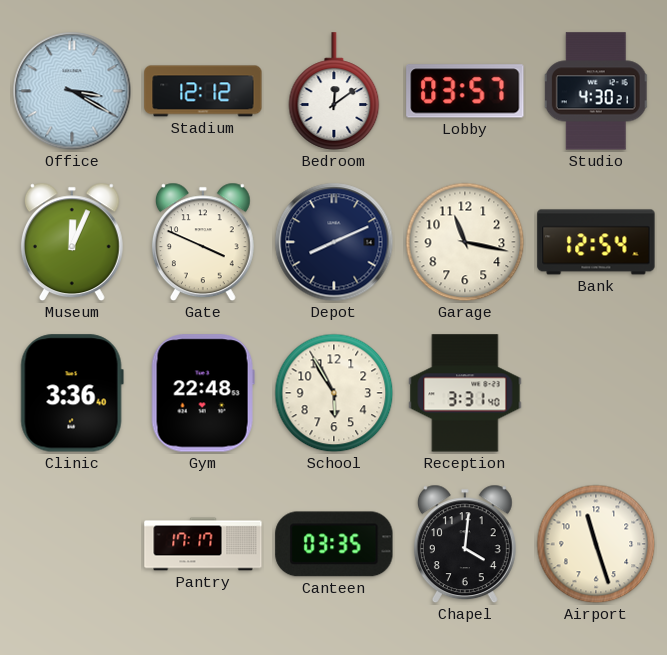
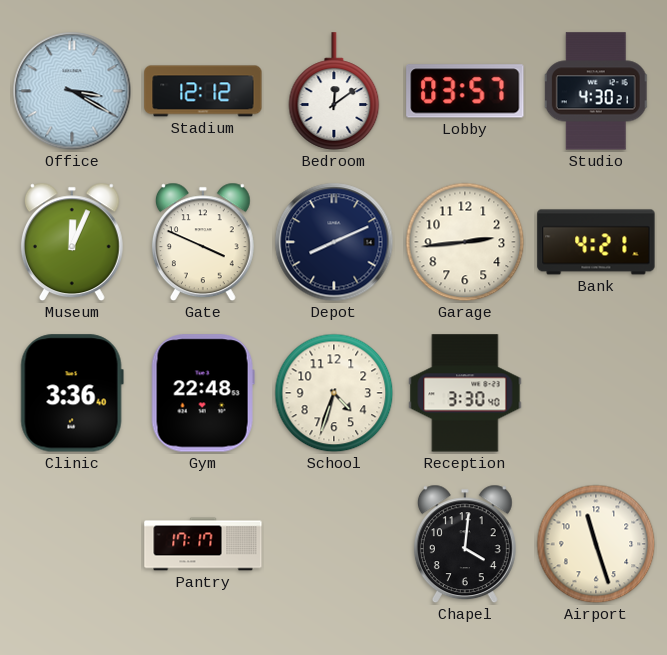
Garage: 11:17 -> 2:44
Bank: 12:54 -> 4:21
School: 5:55 -> 4:33
Reception: 3:31 -> 3:30
Canteen: 03:35 -> none
